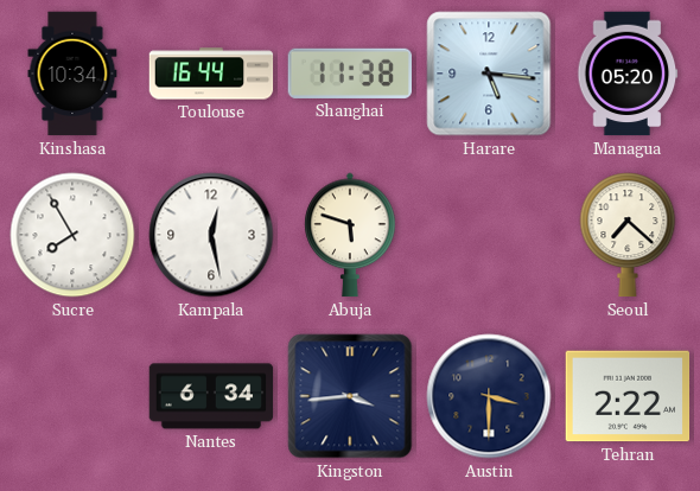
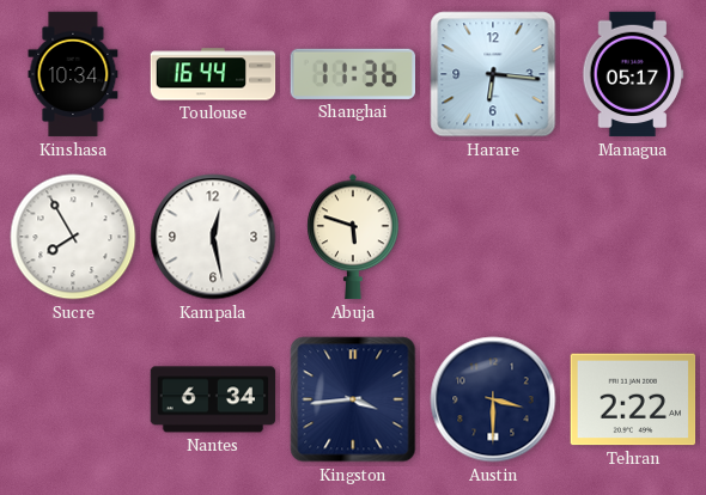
Shanghai: 11:38 -> 11:36
Harare: 5:16 -> 6:16
Managua: 05:20 -> 05:17
Seoul: 7:22 -> none
